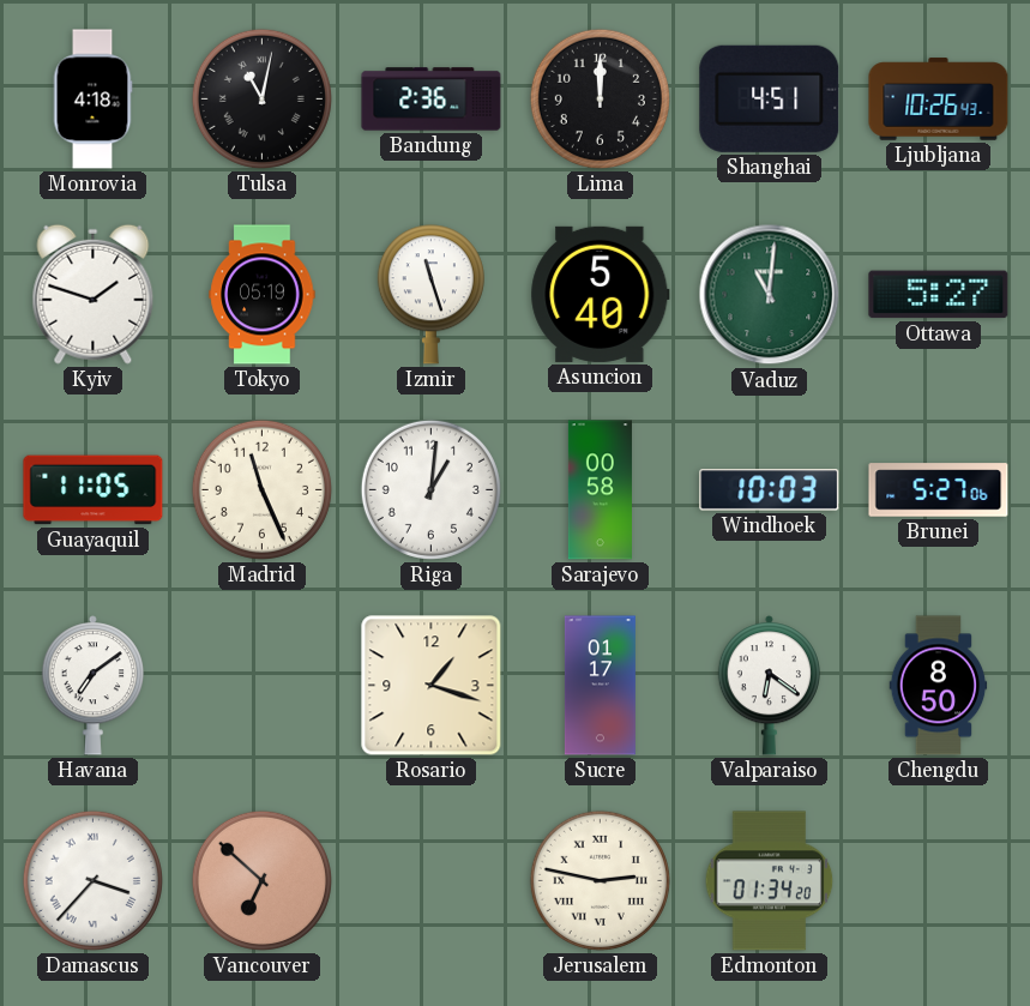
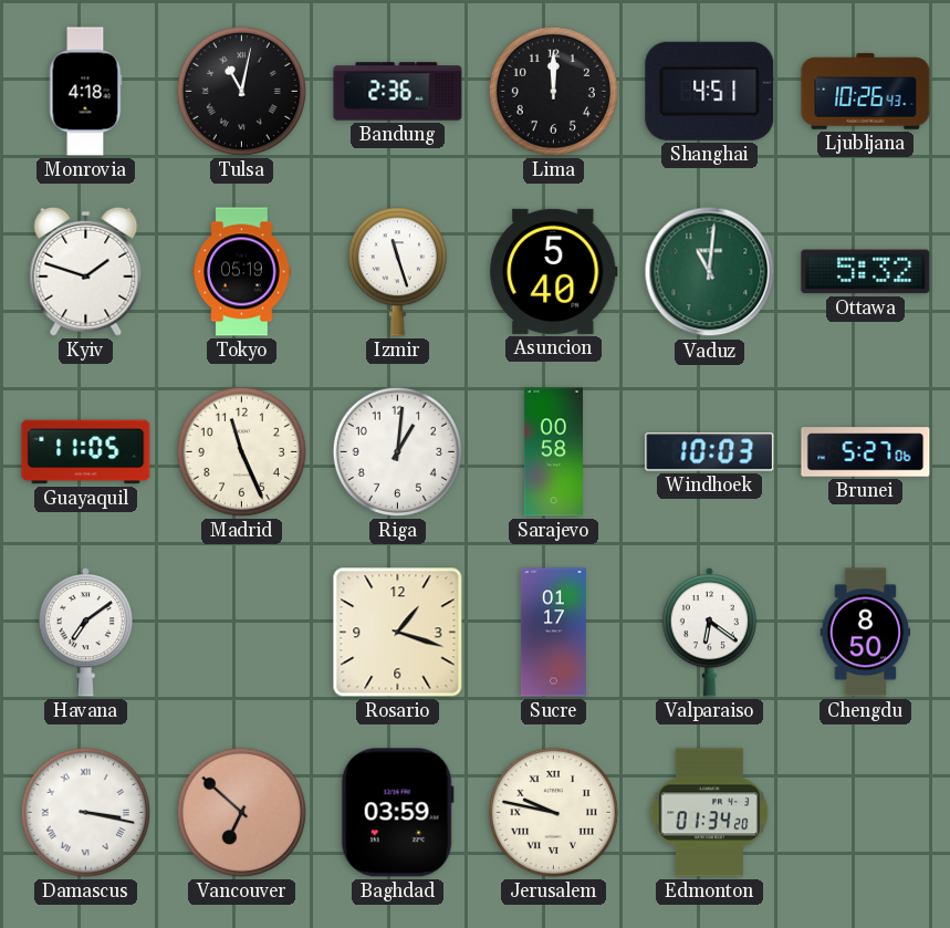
Ottawa: 5:27 -> 5:32
Damascus: 3:37 -> 3:17
Baghdad: none -> 03:59
Jerusalem: 2:47 -> 9:47
